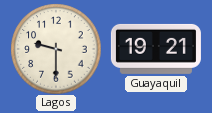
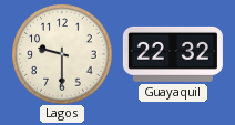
Guayaquil: 19:21 -> 22:32
